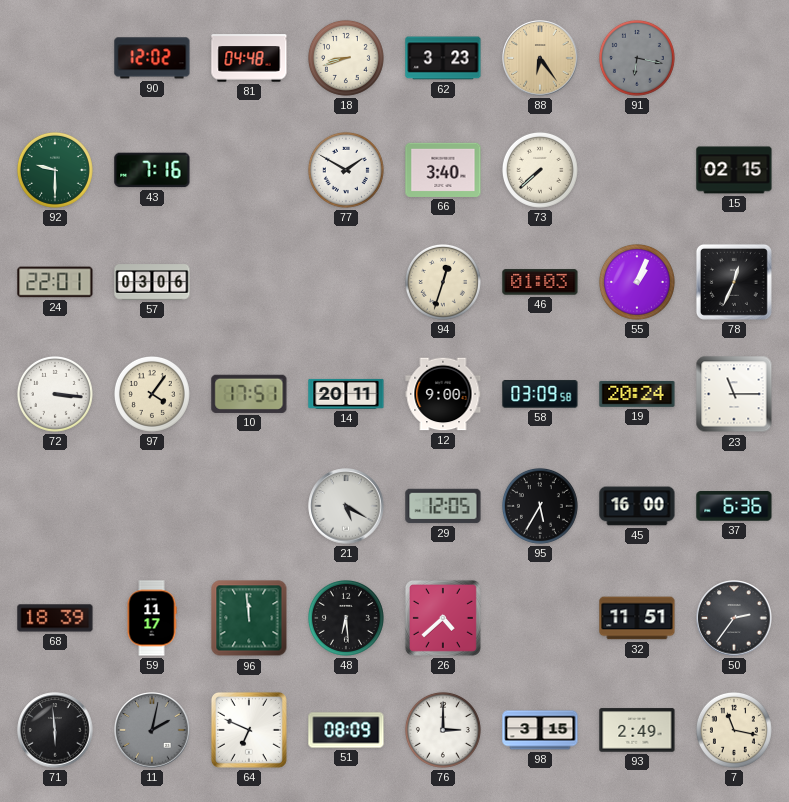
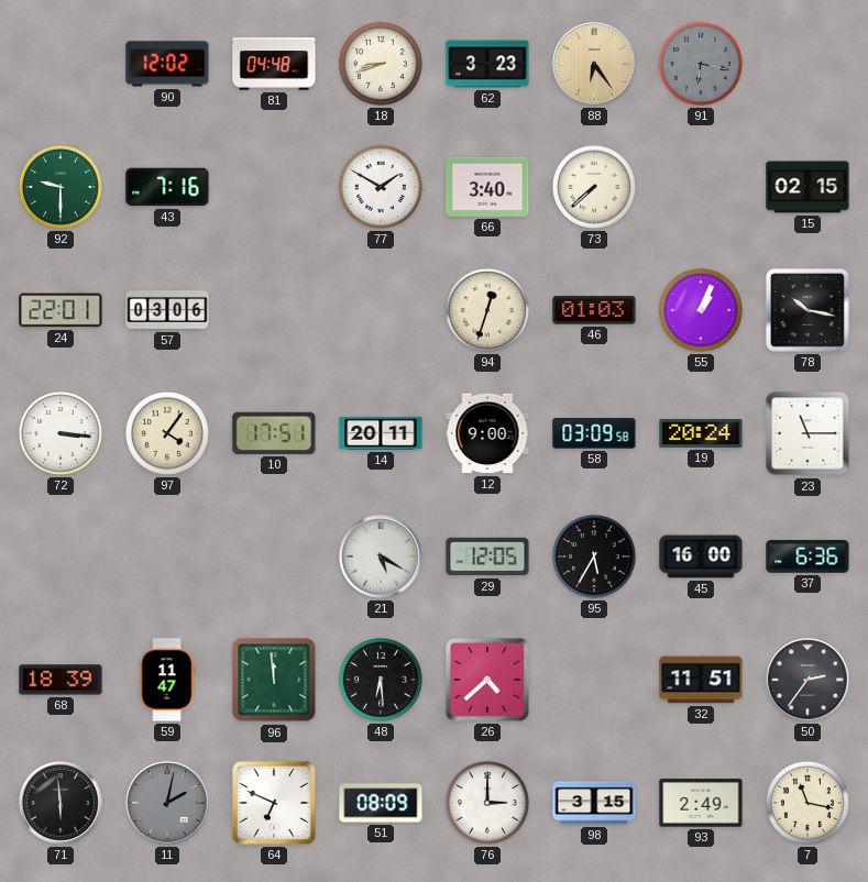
78: 12:34 -> 10:17
59: 11:17 -> 11:47
